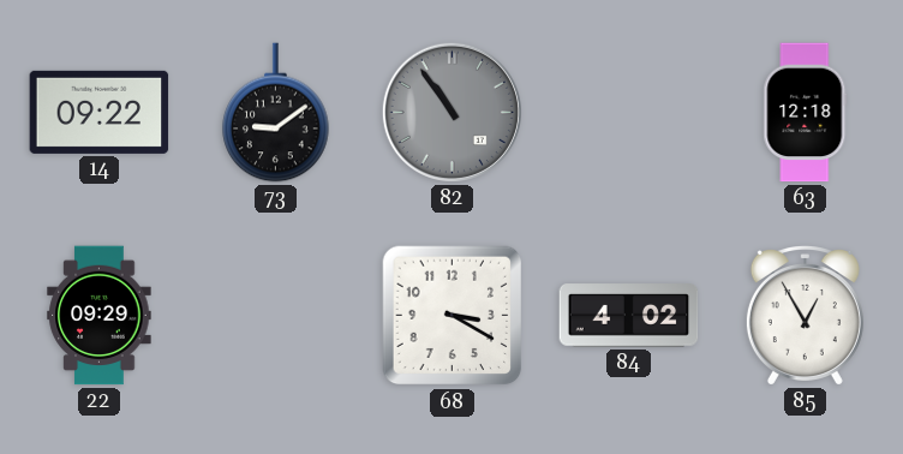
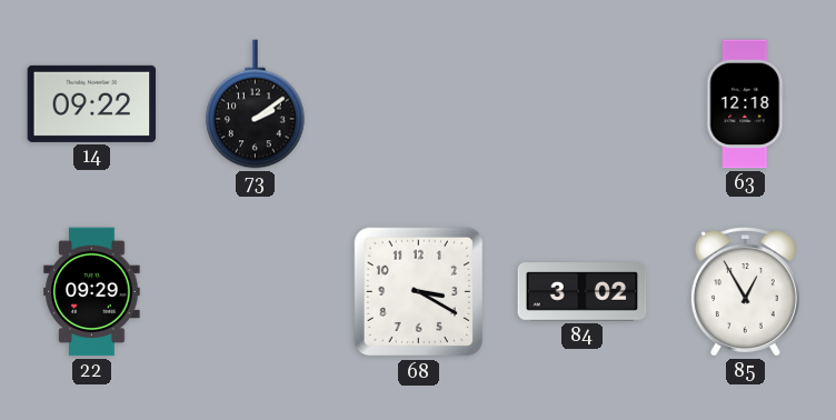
73: 9:09 -> 2:09
82: 10:54 -> none
84: 4:02 -> 3:02
